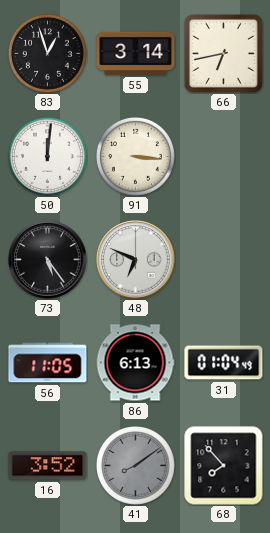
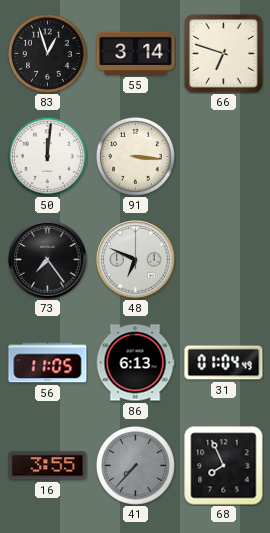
66: 6:43 -> 6:48
73: 5:24 -> 7:24
16: 3:52 -> 3:55
41: 8:09 -> 7:37
68: 7:53 -> 7:56
